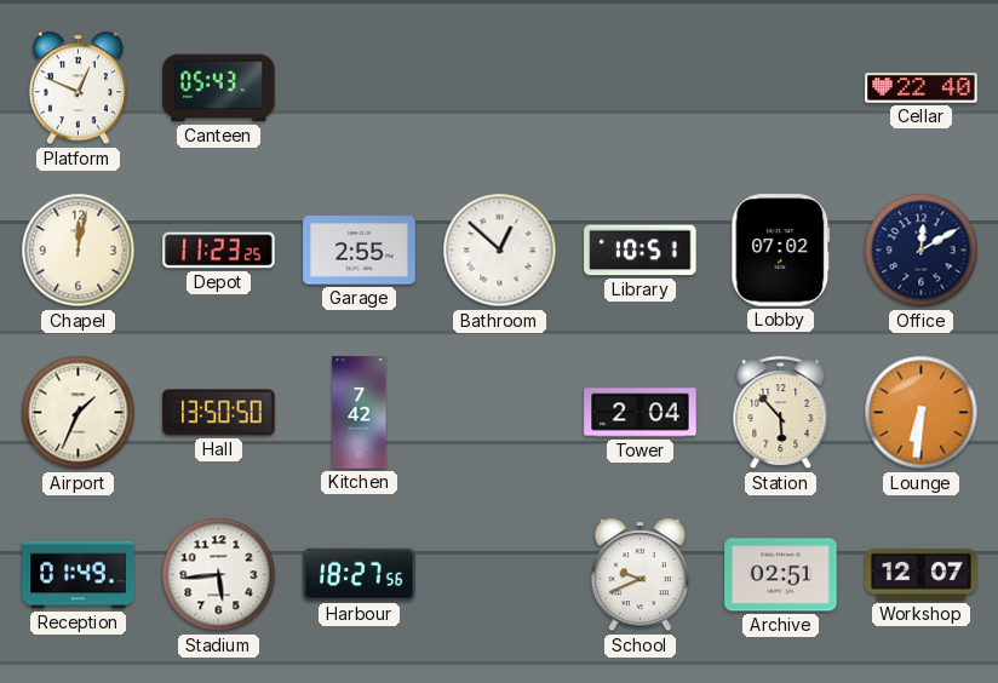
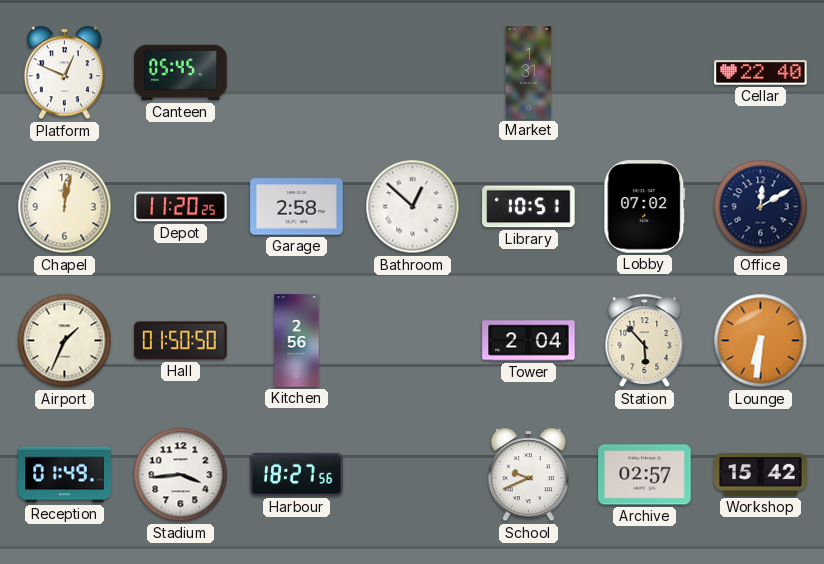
Canteen: 05:43 -> 05:45
Market: none -> 1:31
Depot: 11:23 -> 11:20
Garage: 2:55 -> 2:58
Hall: 13:50 -> 01:50
Kitchen: 7:42 -> 2:56
Stadium: 5:44 -> 3:44
Archive: 02:51 -> 02:57
Workshop: 12:07 -> 15:42
